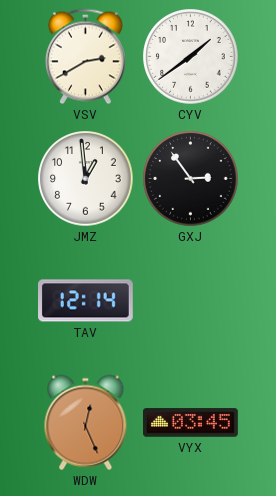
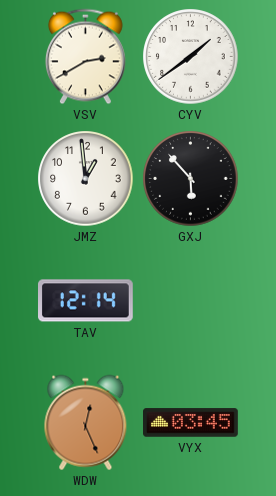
GXJ: 2:54 -> 5:53
